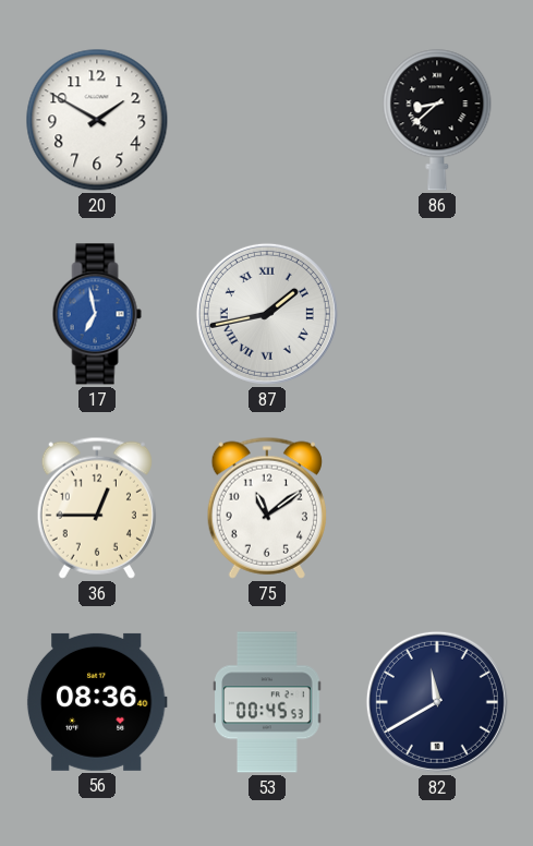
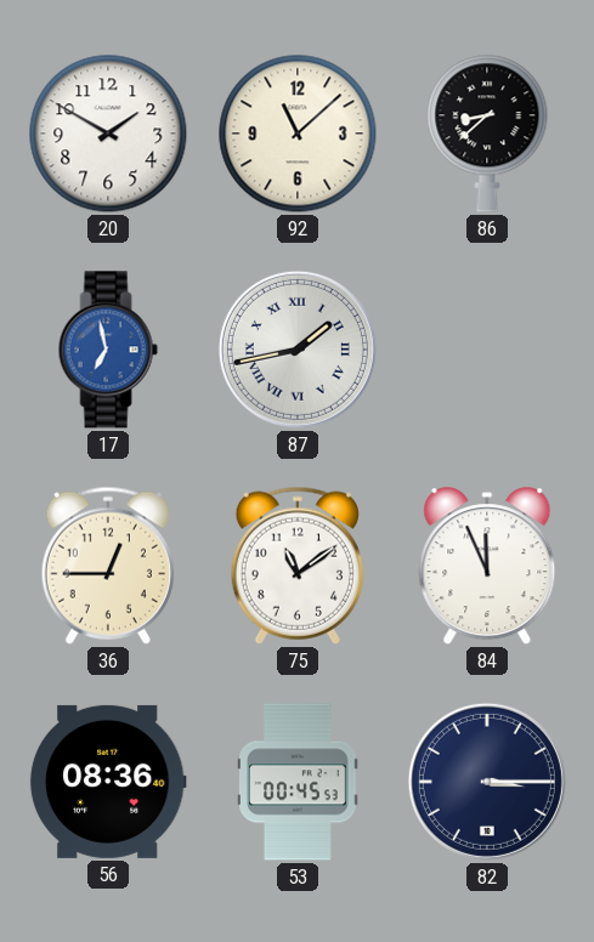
92: none -> 11:08
84: none -> 11:56
82: 11:40 -> 3:15
